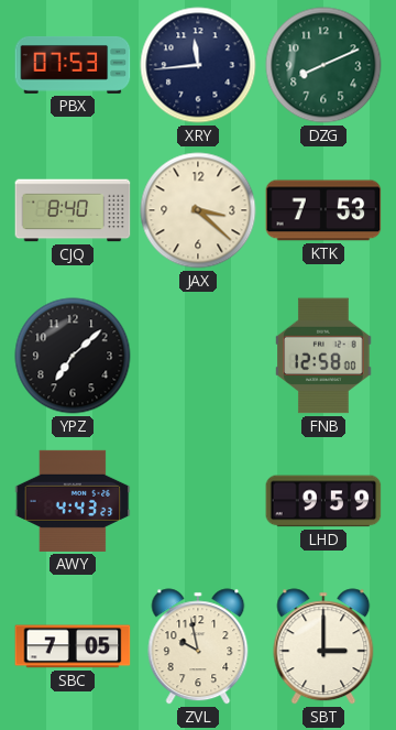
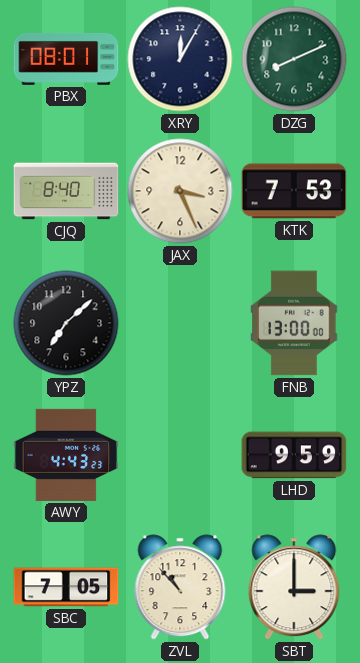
PBX: 07:53 -> 08:01
XRY: 11:44 -> 12:05
JAX: 3:22 -> 3:26
FNB: 12:58 -> 13:00
ZVL: 9:58 -> 10:53
